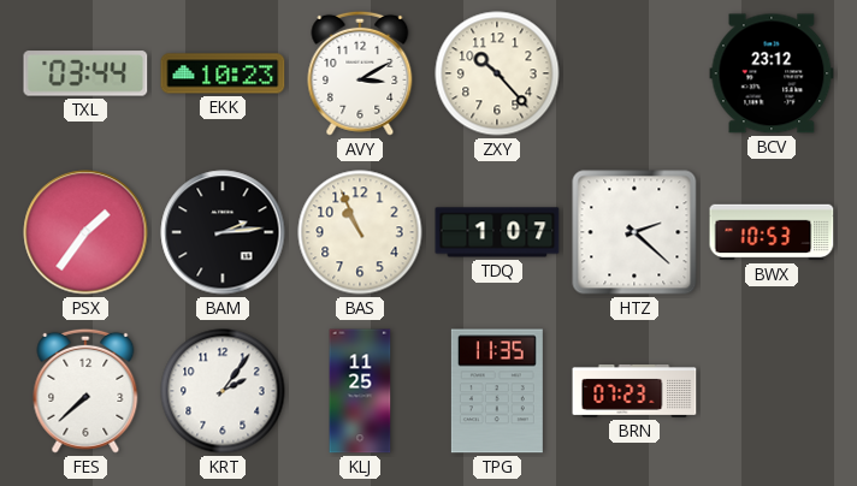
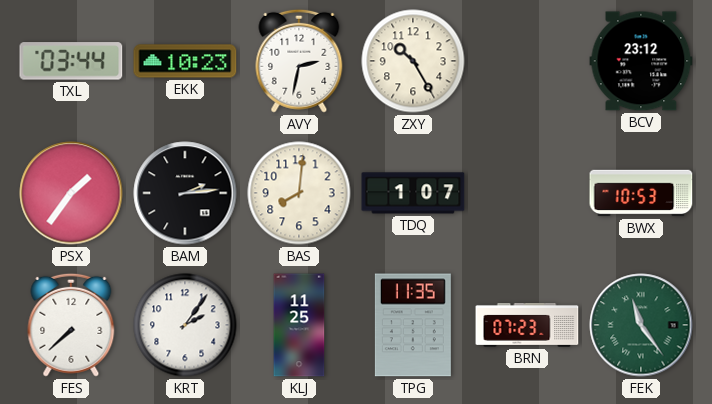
AVY: 3:10 -> 2:32
ZXY: 10:23 -> 10:25
BAS: 10:56 -> 8:01
HTZ: 2:22 -> none
FEK: none -> 11:24
